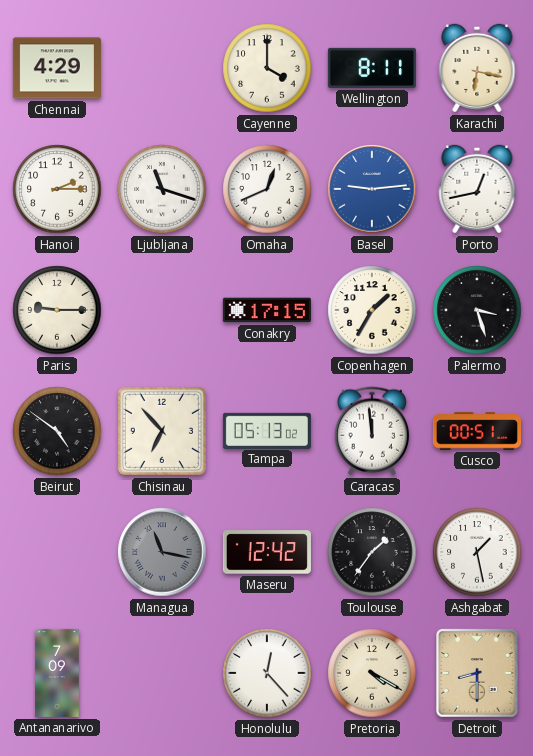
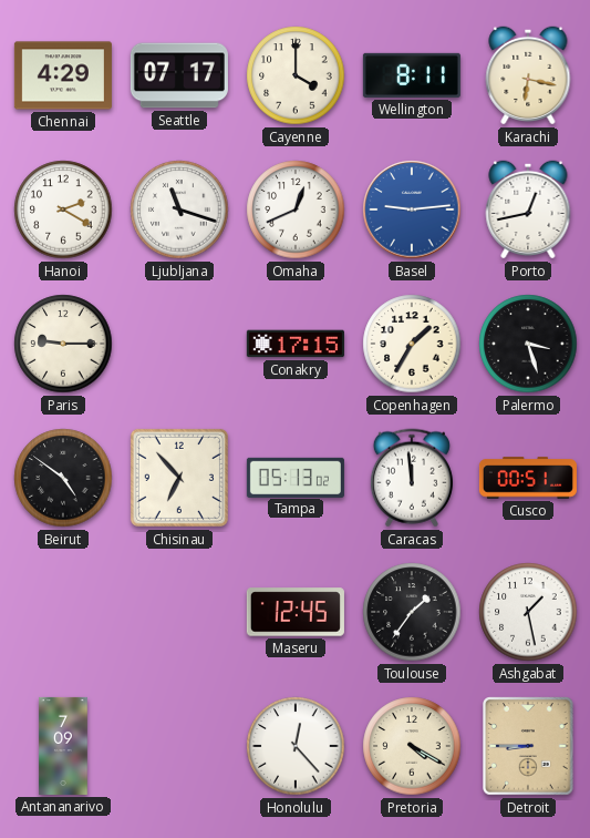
Seattle: none -> 07:17
Hanoi: 2:15 -> 2:20
Managua: 11:17 -> none
Maseru: 12:42 -> 12:45
Detroit: 8:30 -> 8:45
